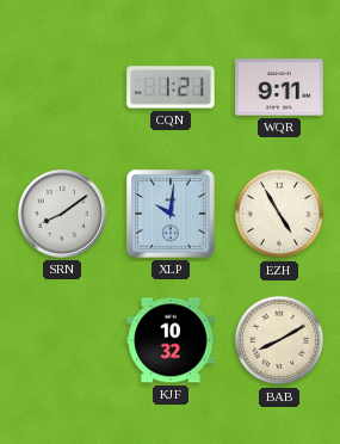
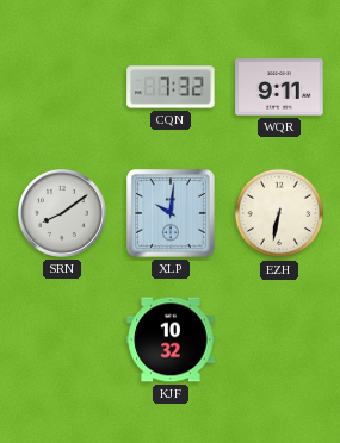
CQN: 1:21 -> 7:32
EZH: 4:55 -> 6:32
BAB: 8:10 -> none
